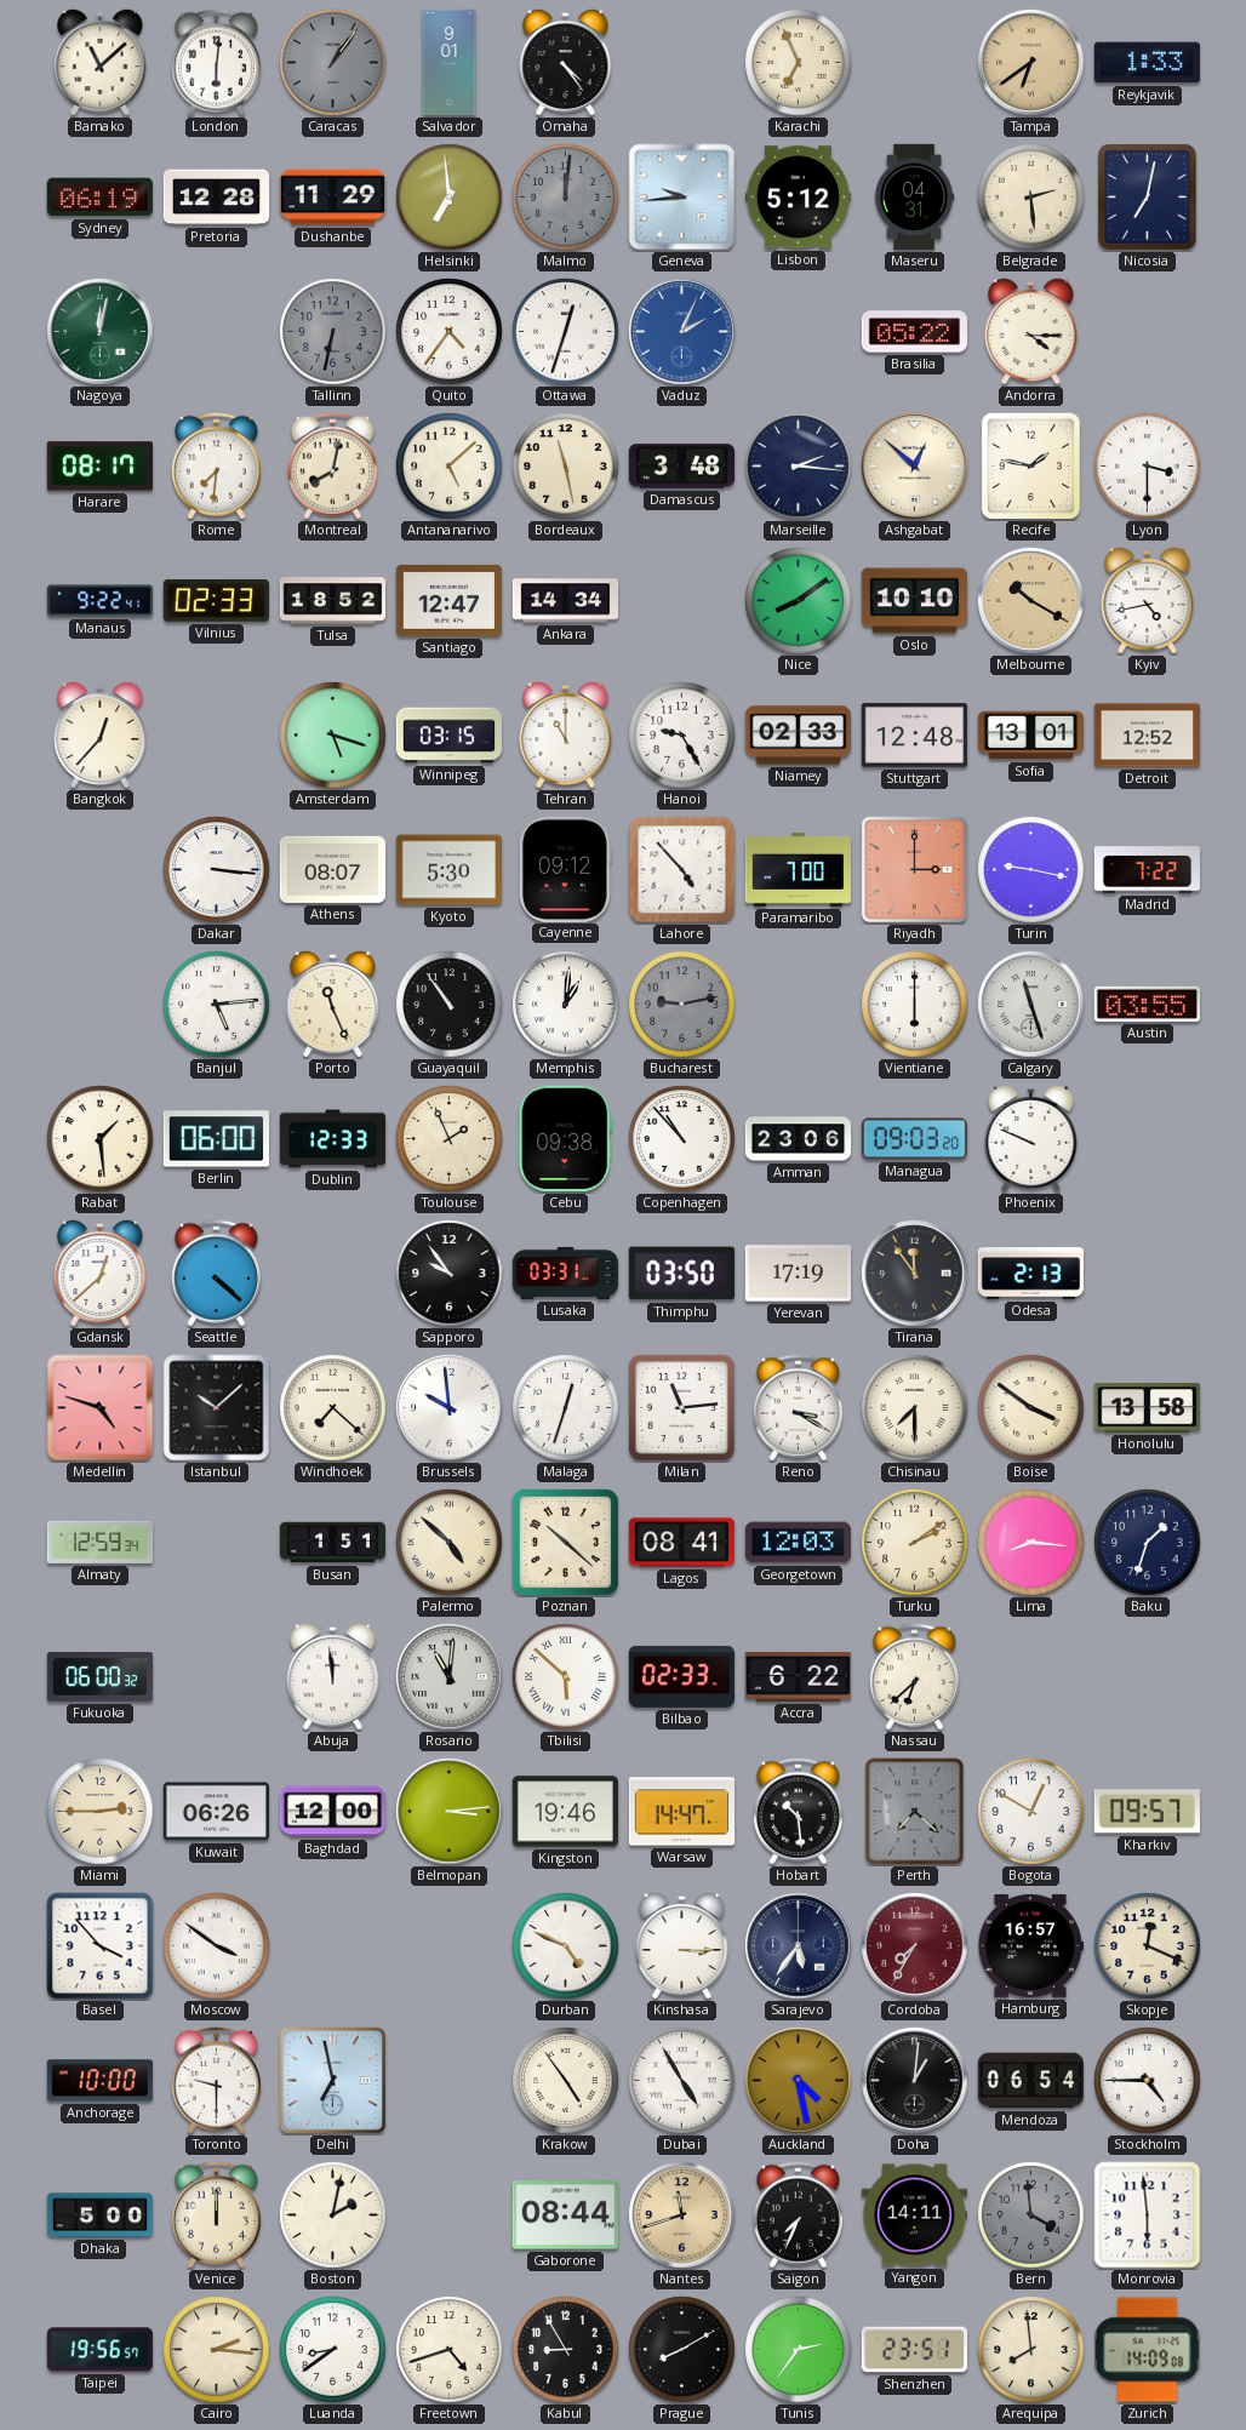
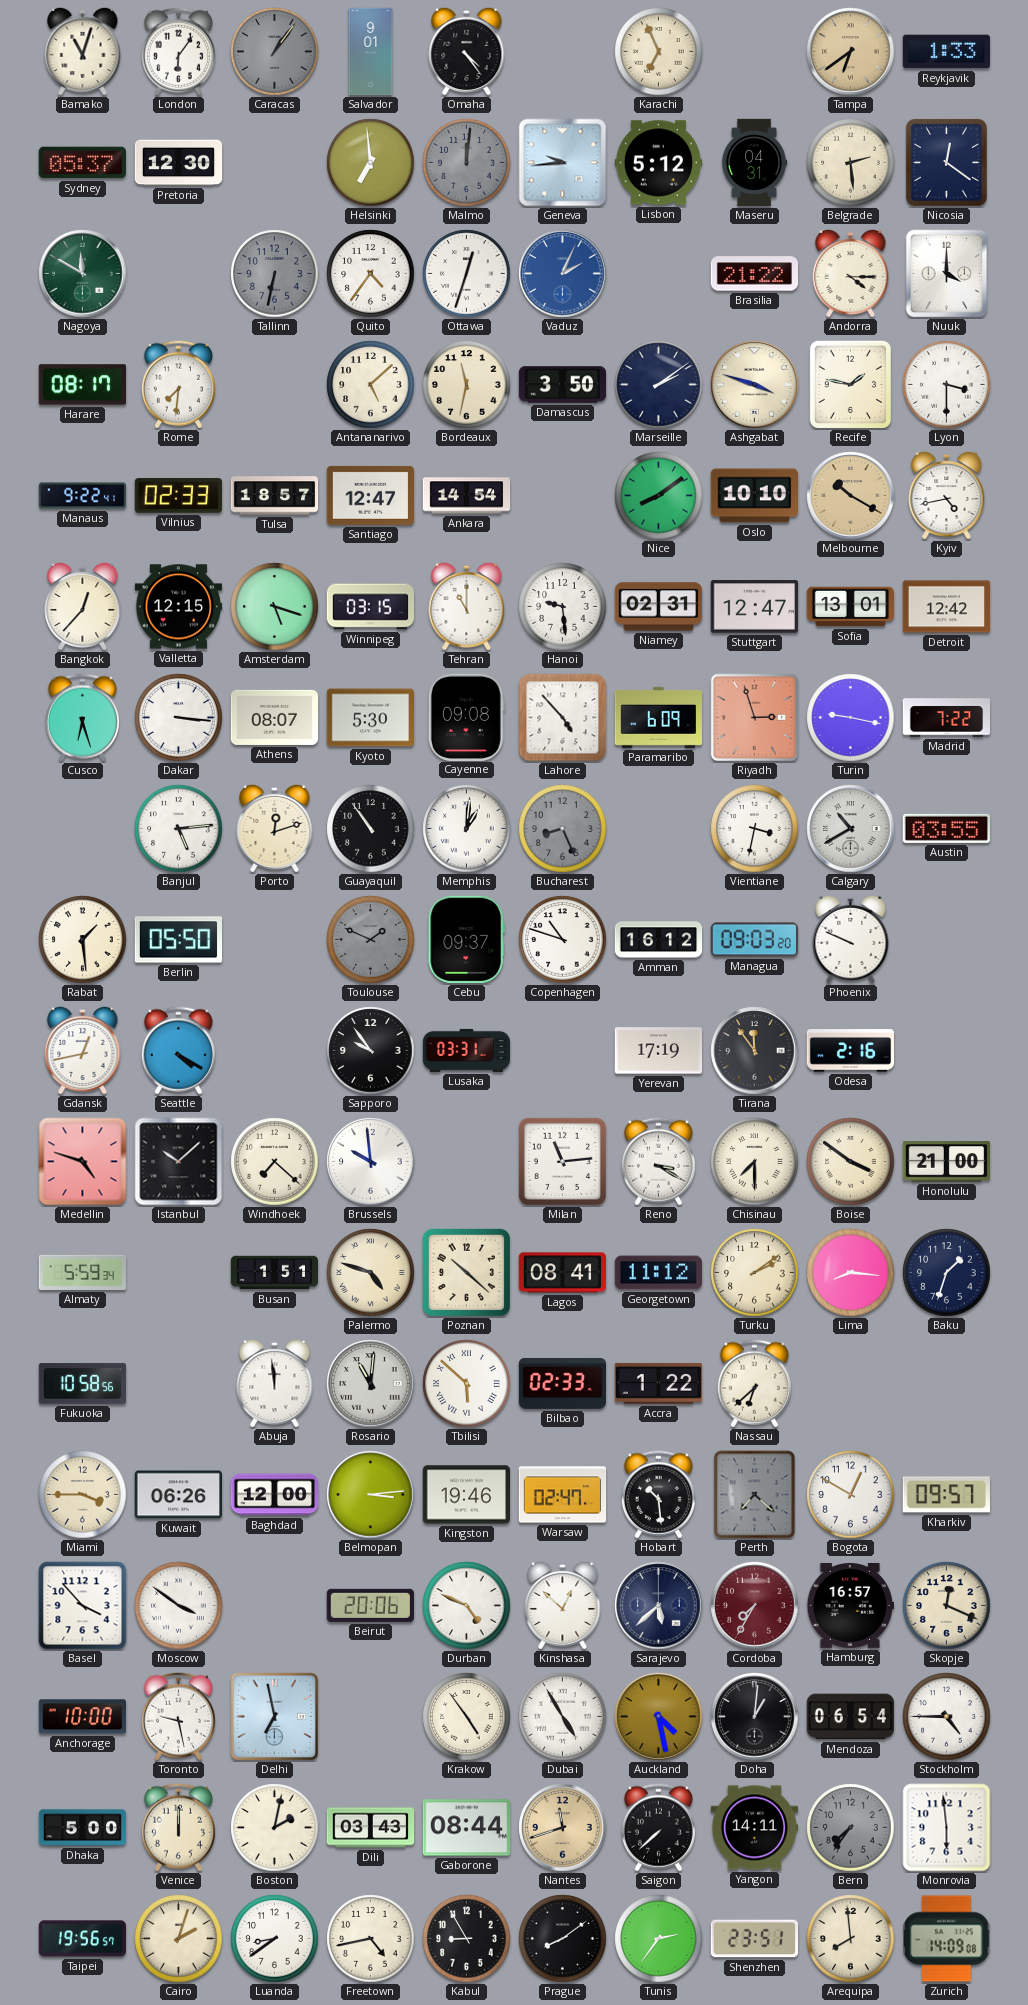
Bamako: 11:08 -> 11:03
London: 6:01 -> 6:06
Sydney: 06:19 -> 05:37
Pretoria: 12:28 -> 12:30
Dushanbe: 11:29 -> none
Nicosia: 7:02 -> 12:21
Nagoya: 12:02 -> 11:50
Brasilia: 05:22 -> 21:22
Nuuk: none -> 4:00
Montreal: 8:02 -> none
Bordeaux: 11:28 -> 11:32
Damascus: 3:48 -> 3:50
Marseille: 2:16 -> 2:09
Ashgabat: 12:52 -> 3:48
Tulsa: 18:52 -> 18:57
Ankara: 14:34 -> 14:54
Valletta: none -> 12:15
Hanoi: 9:25 -> 9:29
Niamey: 02:33 -> 02:31
Stuttgart: 12:48 -> 12:47
Detroit: 12:52 -> 12:42
Cusco: none -> 6:27
Cayenne: 09:12 -> 09:08
Paramaribo: 7:00 -> 6:09
Riyadh: 3:00 -> 2:57
Porto: 11:26 -> 12:12
Bucharest: 9:13 -> 8:26
Vientiane: 6:00 -> 3:32
Calgary: 11:27 -> 10:40
Berlin: 06:00 -> 05:50
Dublin: 12:33 -> none
Toulouse: 1:56 -> 1:49
Toulouse dial: cream -> grey
Cebu: 09:38 -> 09:37
Copenhagen: 10:53 -> 10:48
Amman: 23:06 -> 16:12
Gdansk: 12:38 -> 12:43
Seattle: 4:22 -> 4:20
Thimphu: 03:50 -> none
Odesa: 2:13 -> 2:16
Malaga: 12:33 -> none
Honolulu: 13:58 -> 21:00
Almaty: 12:59 -> 5:59
Palermo: 4:52 -> 4:48
Georgetown: 12:03 -> 11:12
Fukuoka: 06:00 -> 10:58
Accra: 6:22 -> 1:22
Miami: 2:45 -> 3:45
Warsaw: 14:47 -> 02:47
Beirut: none -> 20:06
Kinshasa: 3:15 -> 12:52
Sarajevo: 5:36 -> 5:38
Toronto: 9:30 -> 9:28
Dili: none -> 03:43
Saigon: 7:34 -> 7:38
Bern: 3:59 -> 7:36
Cairo: 2:16 -> 2:03
Freetown: 4:42 -> 4:43
Prague: 8:10 -> 8:09
